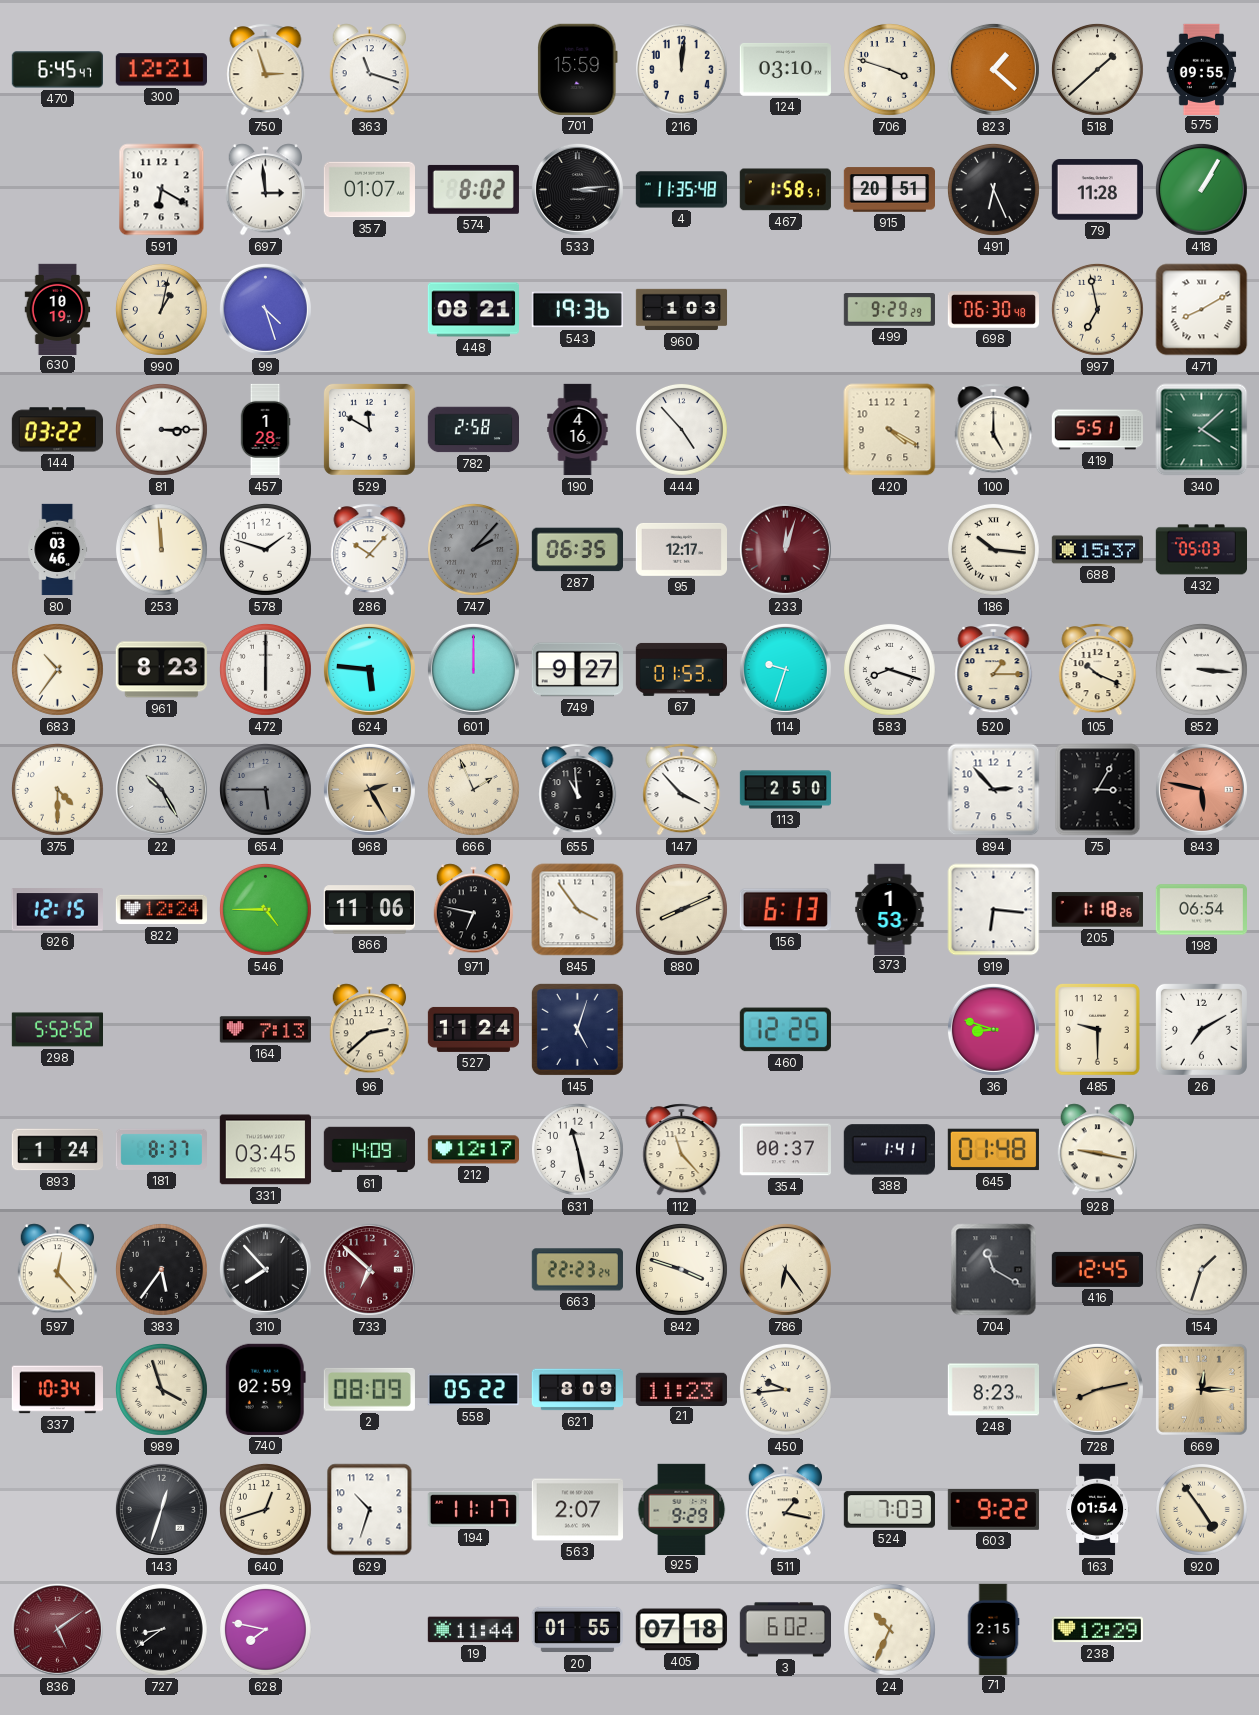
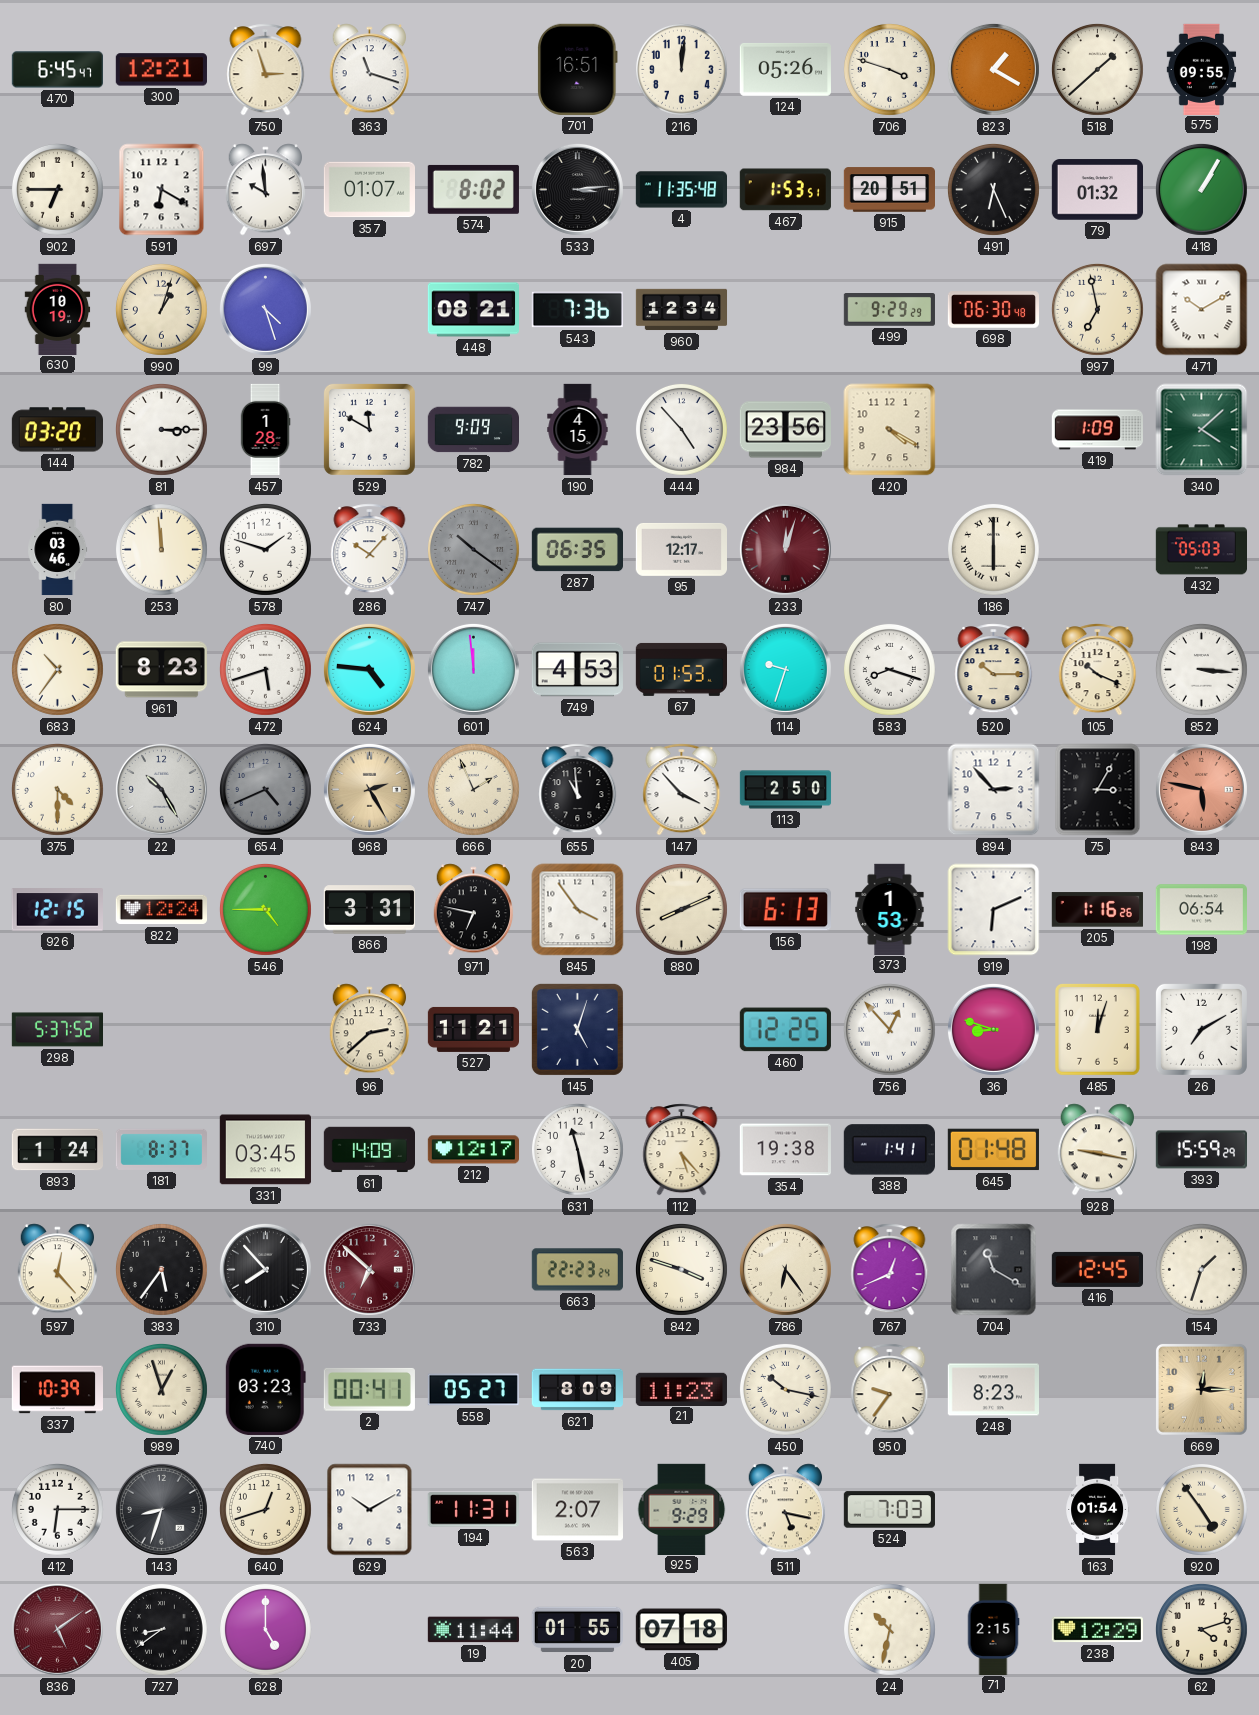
701: 15:59 -> 16:51
124: 03:10 -> 05:26
823: 1:22 -> 1:20
902: none -> 6:45
697: 2:59 -> 9:59
467: 1:58 -> 1:53
79: 11:28 -> 01:32
990: 1:02 -> 1:03
543: 19:36 -> 7:36
960: 1:03 -> 12:34
471: 8:10 -> 10:10
144: 03:22 -> 03:20
782: 2:58 -> 9:09
190: 4:16 -> 4:15
984: none -> 23:56
100: 5:00 -> none
419: 5:51 -> 1:09
747: 2:07 -> 10:21
186: 10:16 -> 6:00
688: 15:37 -> none
472: 6:00 -> 5:42
624: 5:46 -> 4:46
601: 12:00 -> 11:59
749: 9:27 -> 4:53
520: 1:15 -> 10:15
654: 5:45 -> 4:41
866: 11:06 -> 3:31
919: 6:16 -> 6:11
205: 1:18 -> 1:16
298: 5:52 -> 5:37
164: 7:13 -> none
527: 11:24 -> 11:21
756: none -> 12:53
485: 9:30 -> 12:03
112: 11:23 -> 5:23
354: 00:37 -> 19:38
393: none -> 15:59
767: none -> 12:41
337: 10:34 -> 10:39
989: 3:57 -> 12:57
740: 02:59 -> 03:23
2: 08:09 -> 00:41
558: 05:22 -> 05:27
450: 9:44 -> 10:17
950: none -> 9:36
728: 8:13 -> none
412: none -> 6:15
143: 12:33 -> 8:33
629: 10:33 -> 10:10
194: 11:17 -> 11:31
511: 1:17 -> 5:17
603: 9:22 -> none
628: 7:47 -> 5:00
3: 6:02 -> none
24: 10:34 -> 10:32
62: none -> 4:12
